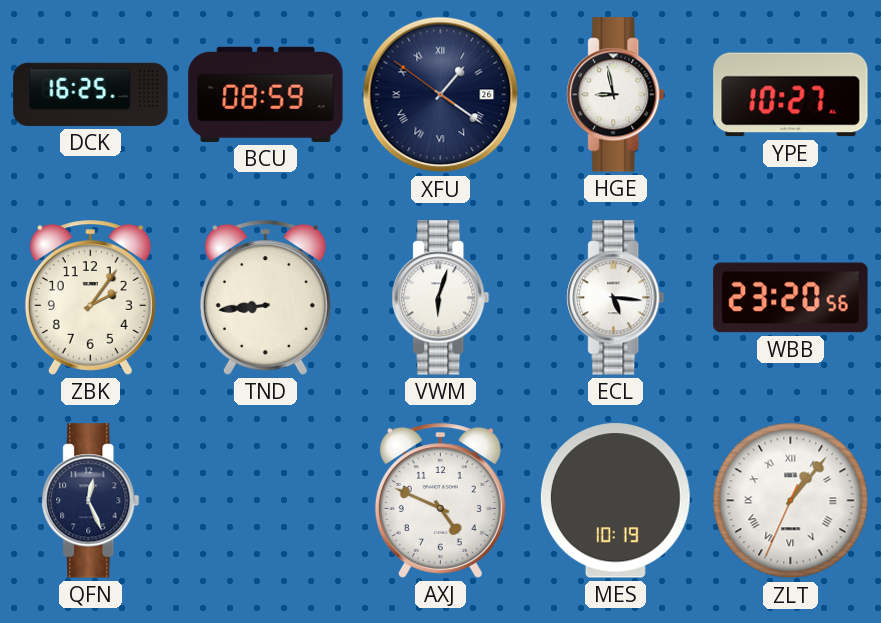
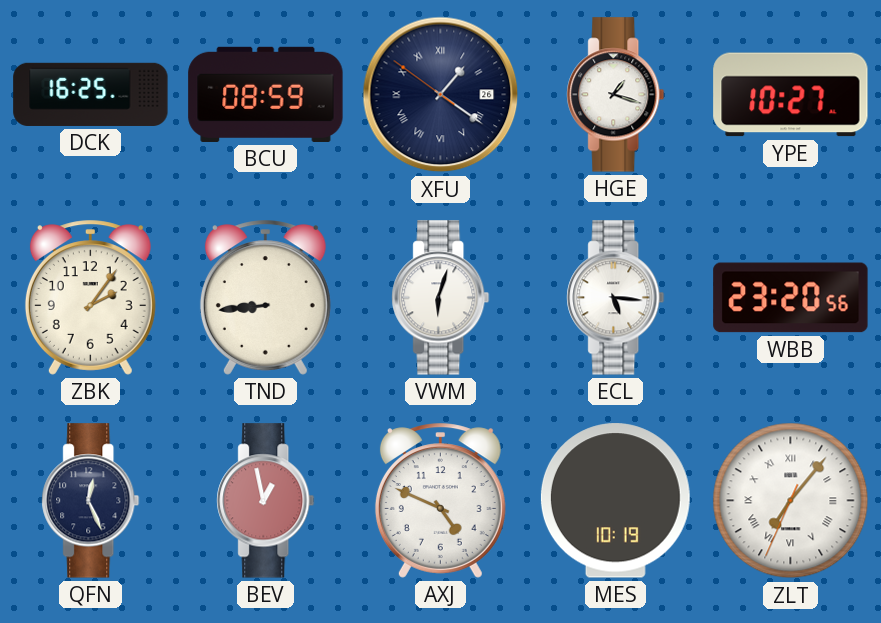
HGE: 8:58 -> 1:18
BEV: none -> 12:58
ZLT: 1:06 -> 7:06
